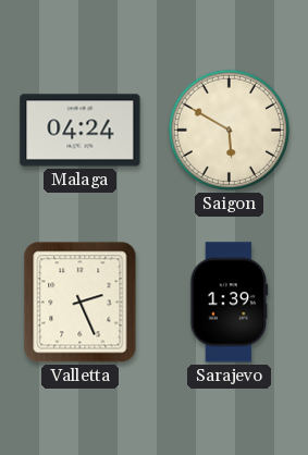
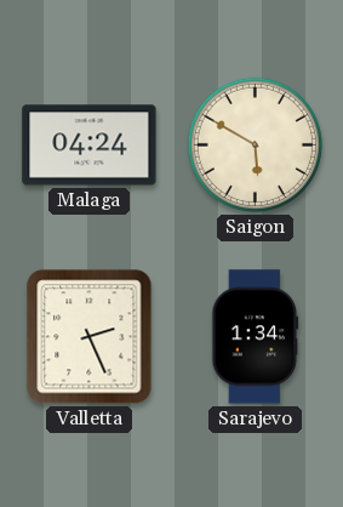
Sarajevo: 1:39 -> 1:34
